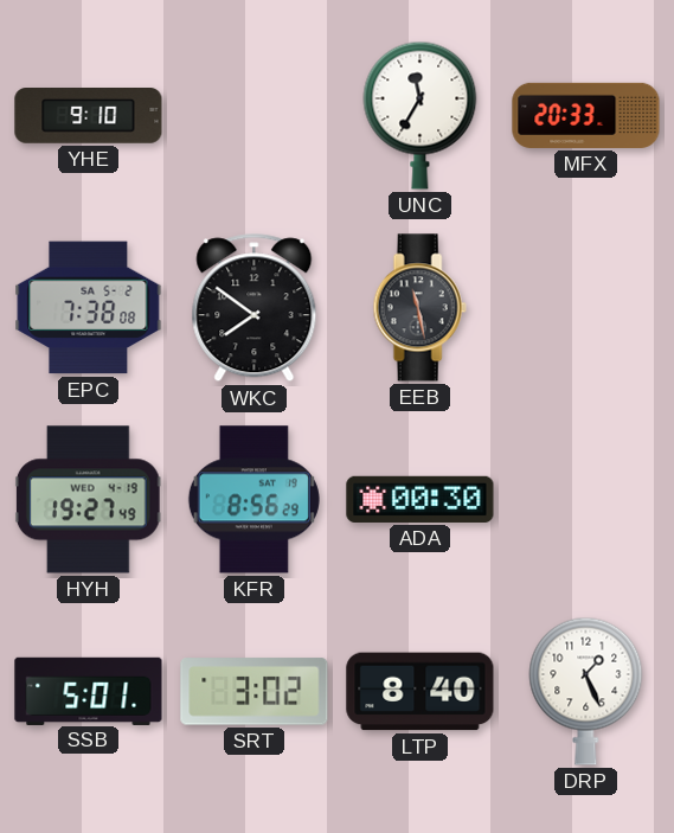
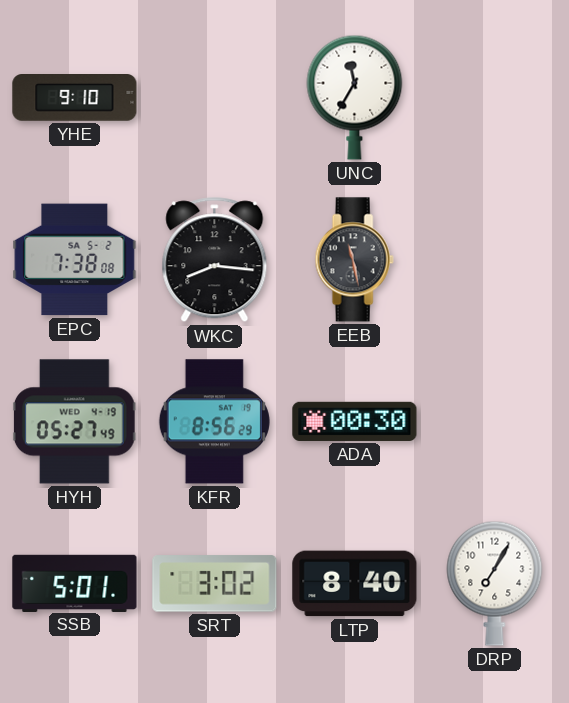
MFX: 20:33 -> none
WKC: 7:51 -> 8:16
HYH: 19:27 -> 05:27
DRP: 1:26 -> 7:05
